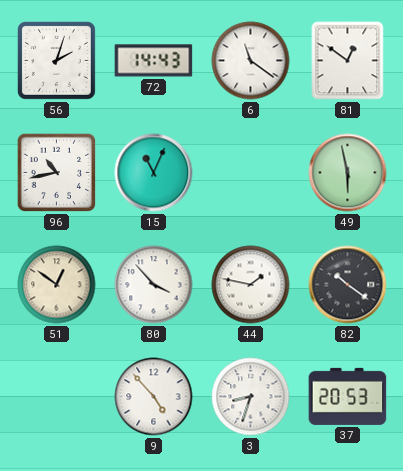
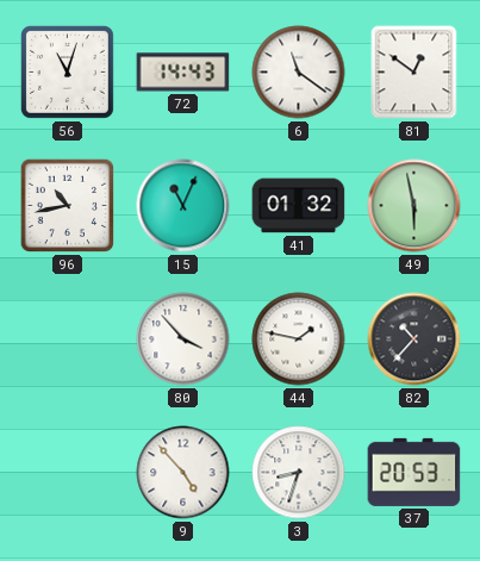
56: 2:03 -> 11:03
41: none -> 01:32
51: 12:51 -> none
82: 10:21 -> 10:37
